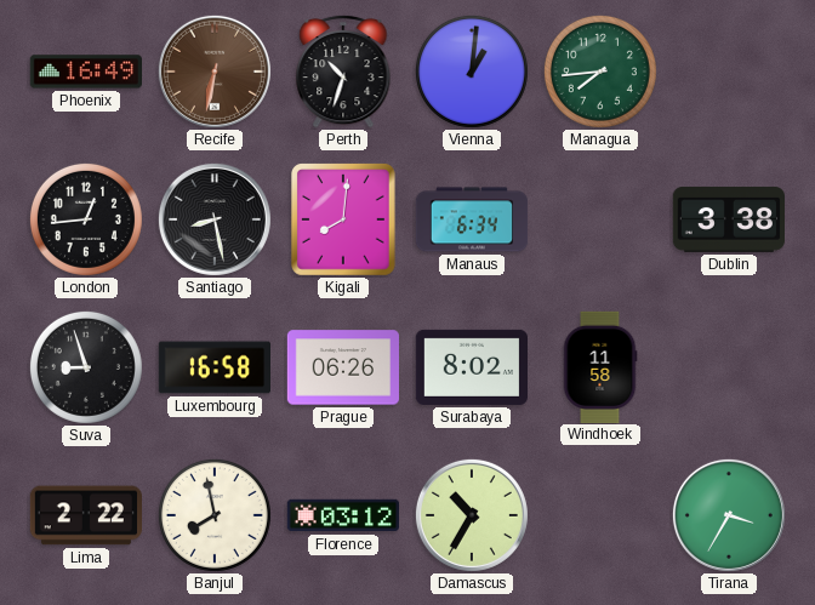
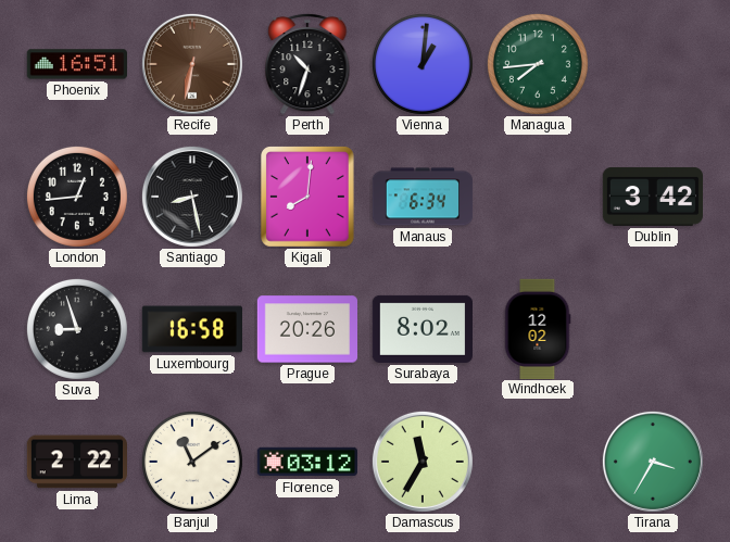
Phoenix: 16:49 -> 16:51
Dublin: 3:38 -> 3:42
Prague: 06:26 -> 20:26
Windhoek: 11:58 -> 12:02
Banjul: 7:58 -> 11:09
Damascus: 10:35 -> 11:35
